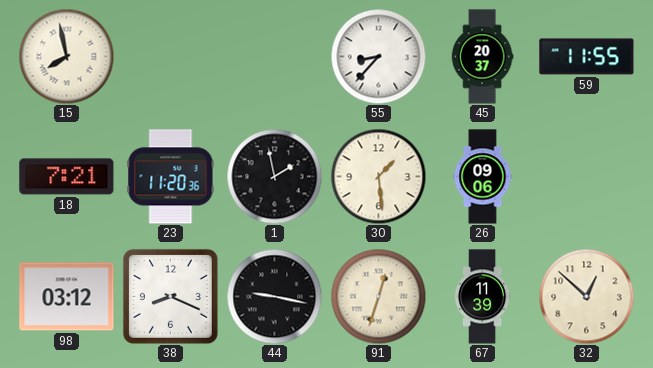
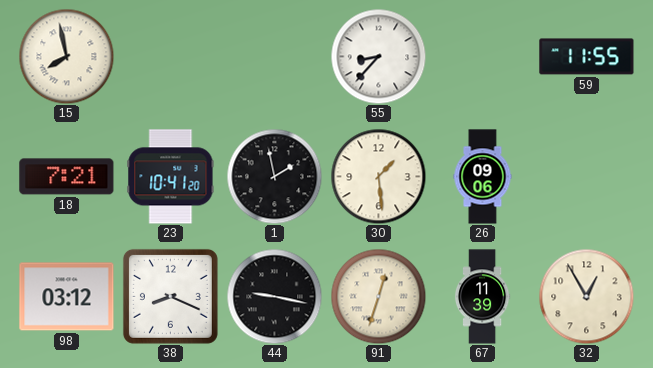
45: 20:37 -> none
23: 11:20 -> 10:41
32: 12:52 -> 12:55
